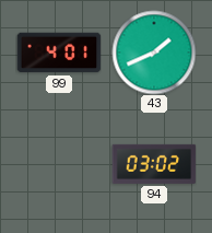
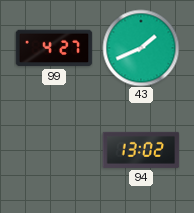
99: 4:01 -> 4:27
94: 03:02 -> 13:02
